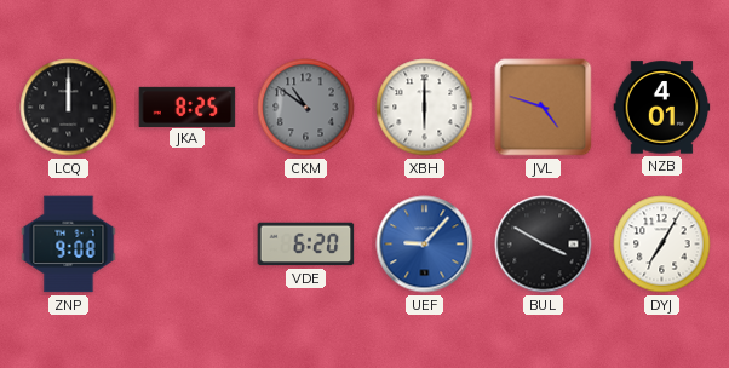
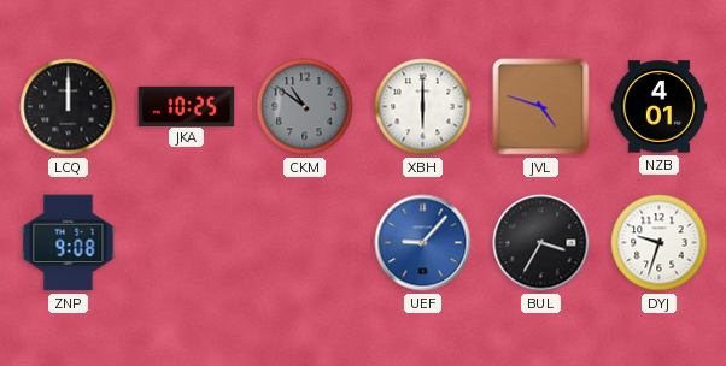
JKA: 8:25 -> 10:25
VDE: 6:20 -> none
BUL: 3:50 -> 3:35
DYJ: 7:05 -> 9:33
